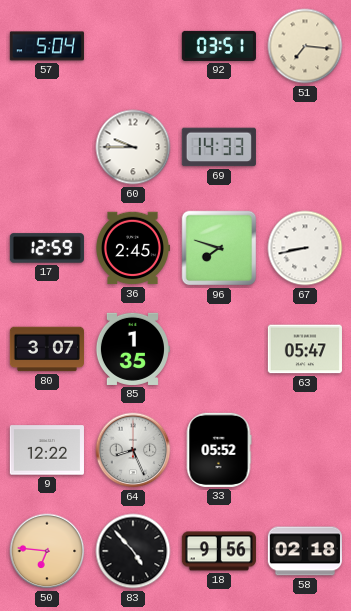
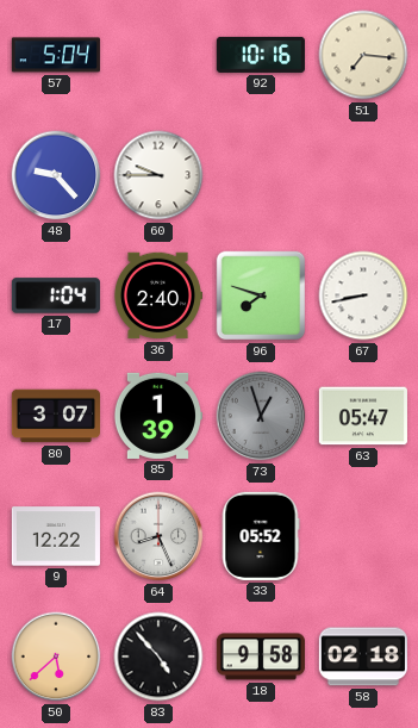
92: 03:51 -> 10:16
48: none -> 9:23
69: 14:33 -> none
17: 12:59 -> 1:04
36: 2:45 -> 2:40
85: 1:35 -> 1:39
73: none -> 12:57
50: 6:46 -> 5:38
18: 9:56 -> 9:58
